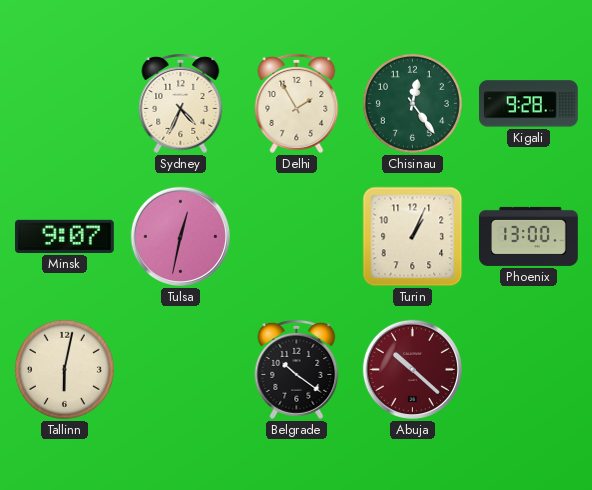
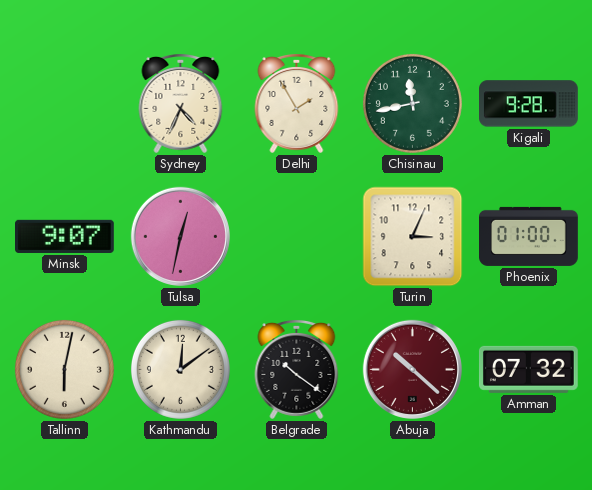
Chisinau: 12:24 -> 11:43
Turin: 1:04 -> 3:04
Phoenix: 13:00 -> 01:00
Kathmandu: none -> 12:09
Amman: none -> 07:32
